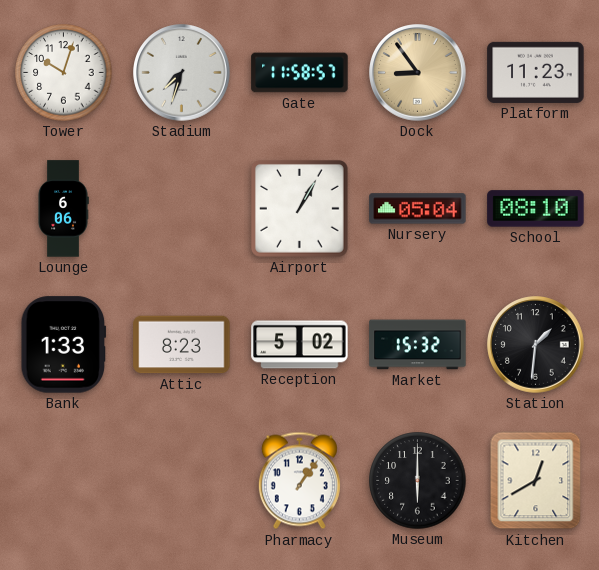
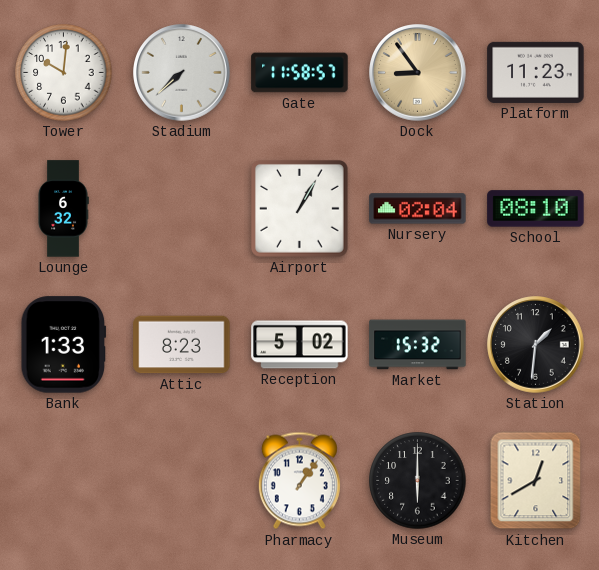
Tower: 10:03 -> 10:01
Stadium: 7:33 -> 7:38
Lounge: 6:06 -> 6:32
Nursery: 05:04 -> 02:04
